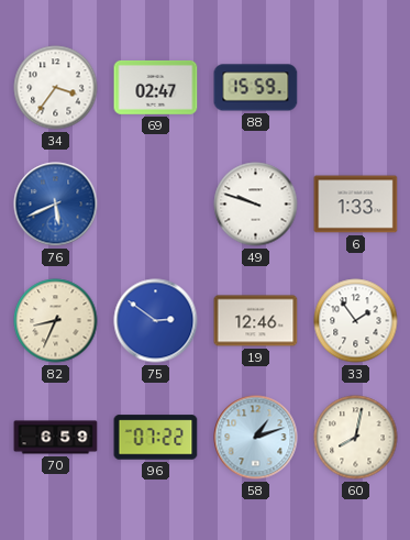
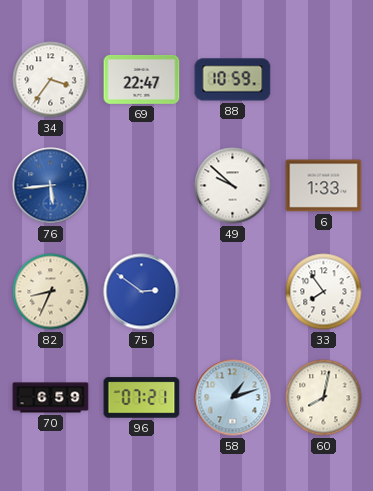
69: 02:47 -> 22:47
88: 15:59 -> 10:59
76: 5:41 -> 5:44
49: 9:48 -> 9:52
19: 12:46 -> none
33: 1:54 -> 7:54
96: 07:22 -> 07:21
